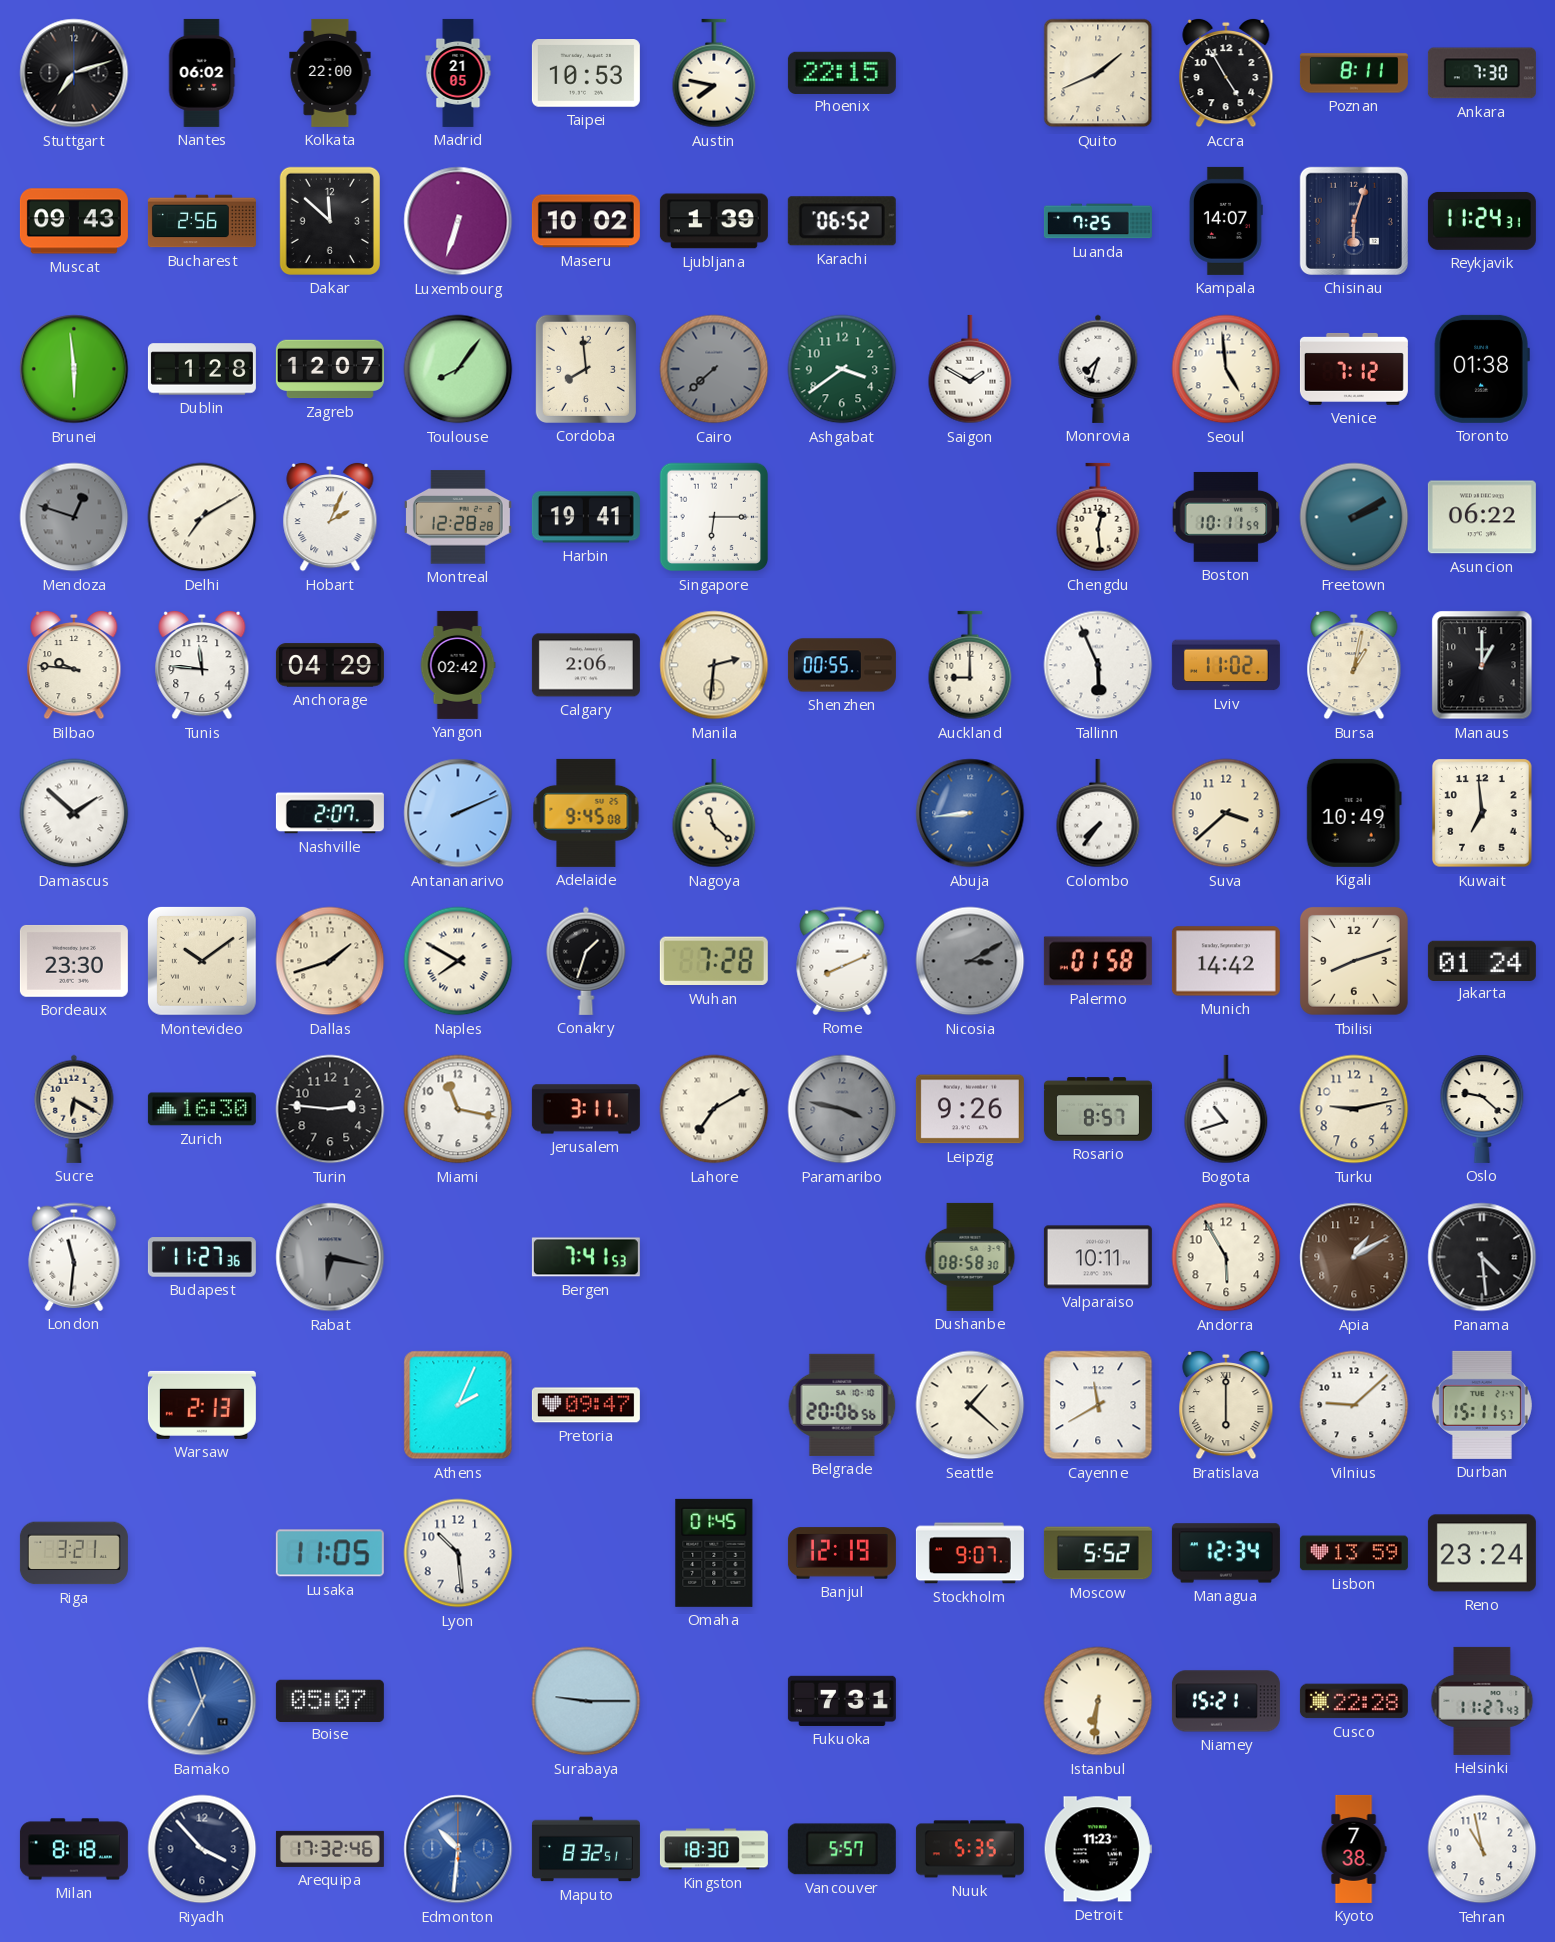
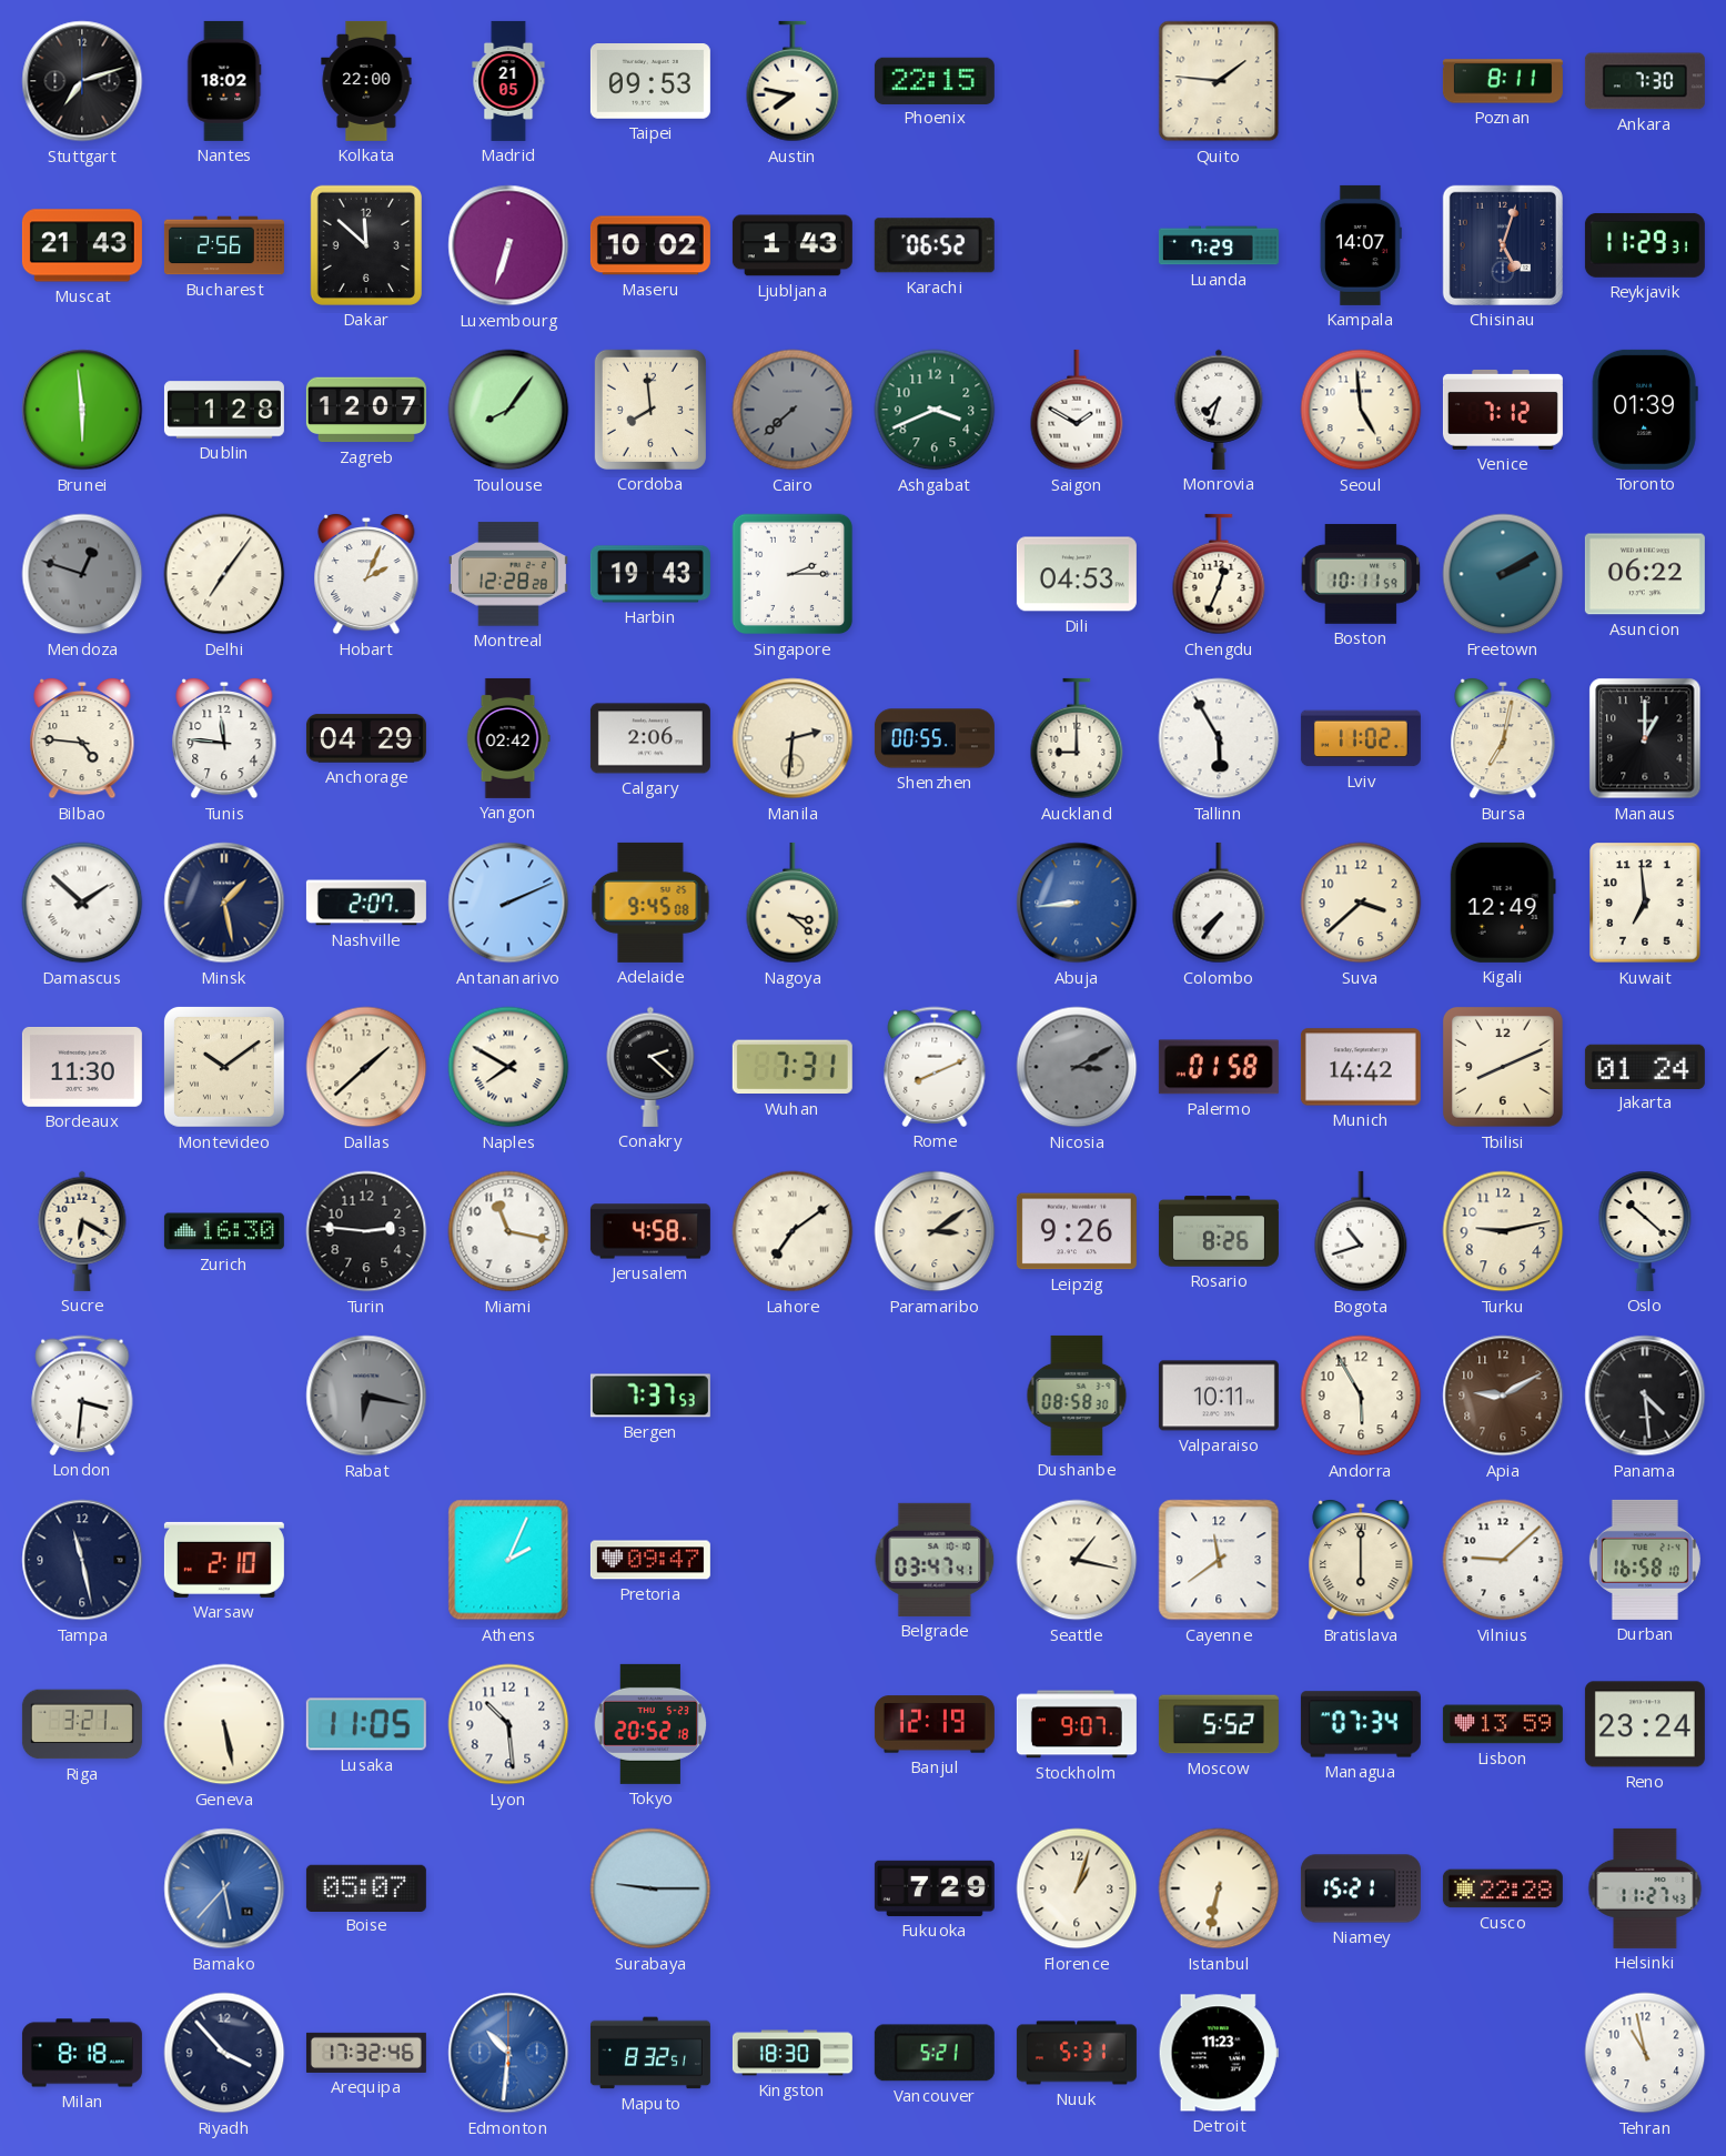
Nantes: 06:02 -> 18:02
Taipei: 10:53 -> 09:53
Quito: 1:41 -> 1:46
Accra: 4:55 -> none
Muscat: 09:43 -> 21:43
Ljubljana: 1:39 -> 1:43
Luanda: 7:25 -> 7:29
Chisinau: 6:03 -> 5:03
Reykjavik: 11:24 -> 11:29
Ashgabat: 3:39 -> 3:41
Toronto: 01:38 -> 01:39
Delhi: 7:10 -> 7:06
Harbin: 19:41 -> 19:43
Singapore: 6:15 -> 2:15
Dili: none -> 04:53
Chengdu: 12:29 -> 12:34
Bilbao: 9:46 -> 4:46
Tallinn: 5:56 -> 5:55
Bursa: 1:02 -> 7:02
Minsk: none -> 1:28
Nagoya: 11:22 -> 3:22
Kigali: 10:49 -> 12:49
Bordeaux: 23:30 -> 11:30
Dallas: 1:42 -> 1:38
Conakry: 1:33 -> 2:22
Wuhan: 7:28 -> 7:31
Tbilisi: 8:12 -> 8:11
Jerusalem: 3:11 -> 4:58
Lahore: 7:10 -> 7:09
Paramaribo: 3:47 -> 3:09
Paramaribo dial: grey -> cream
Rosario: 8:57 -> 8:26
Oslo: 9:22 -> 10:22
London: 11:31 -> 3:31
Budapest: 11:27 -> none
Bergen: 7:41 -> 7:37
Apia: 1:10 -> 9:10
Tampa: none -> 11:28
Warsaw: 2:13 -> 2:10
Belgrade: 20:06 -> 03:47
Seattle: 1:22 -> 1:17
Cayenne: 11:40 -> 11:39
Durban: 15:11 -> 16:58
Geneva: none -> 5:28
Tokyo: none -> 20:52
Omaha: 01:45 -> none
Managua: 12:34 -> 07:34
Bamako: 6:57 -> 5:37
Fukuoka: 7:31 -> 7:29
Florence: none -> 1:03
Istanbul: 6:31 -> 6:32
Vancouver: 5:57 -> 5:21
Nuuk: 5:35 -> 5:31
Kyoto: 7:38 -> none
